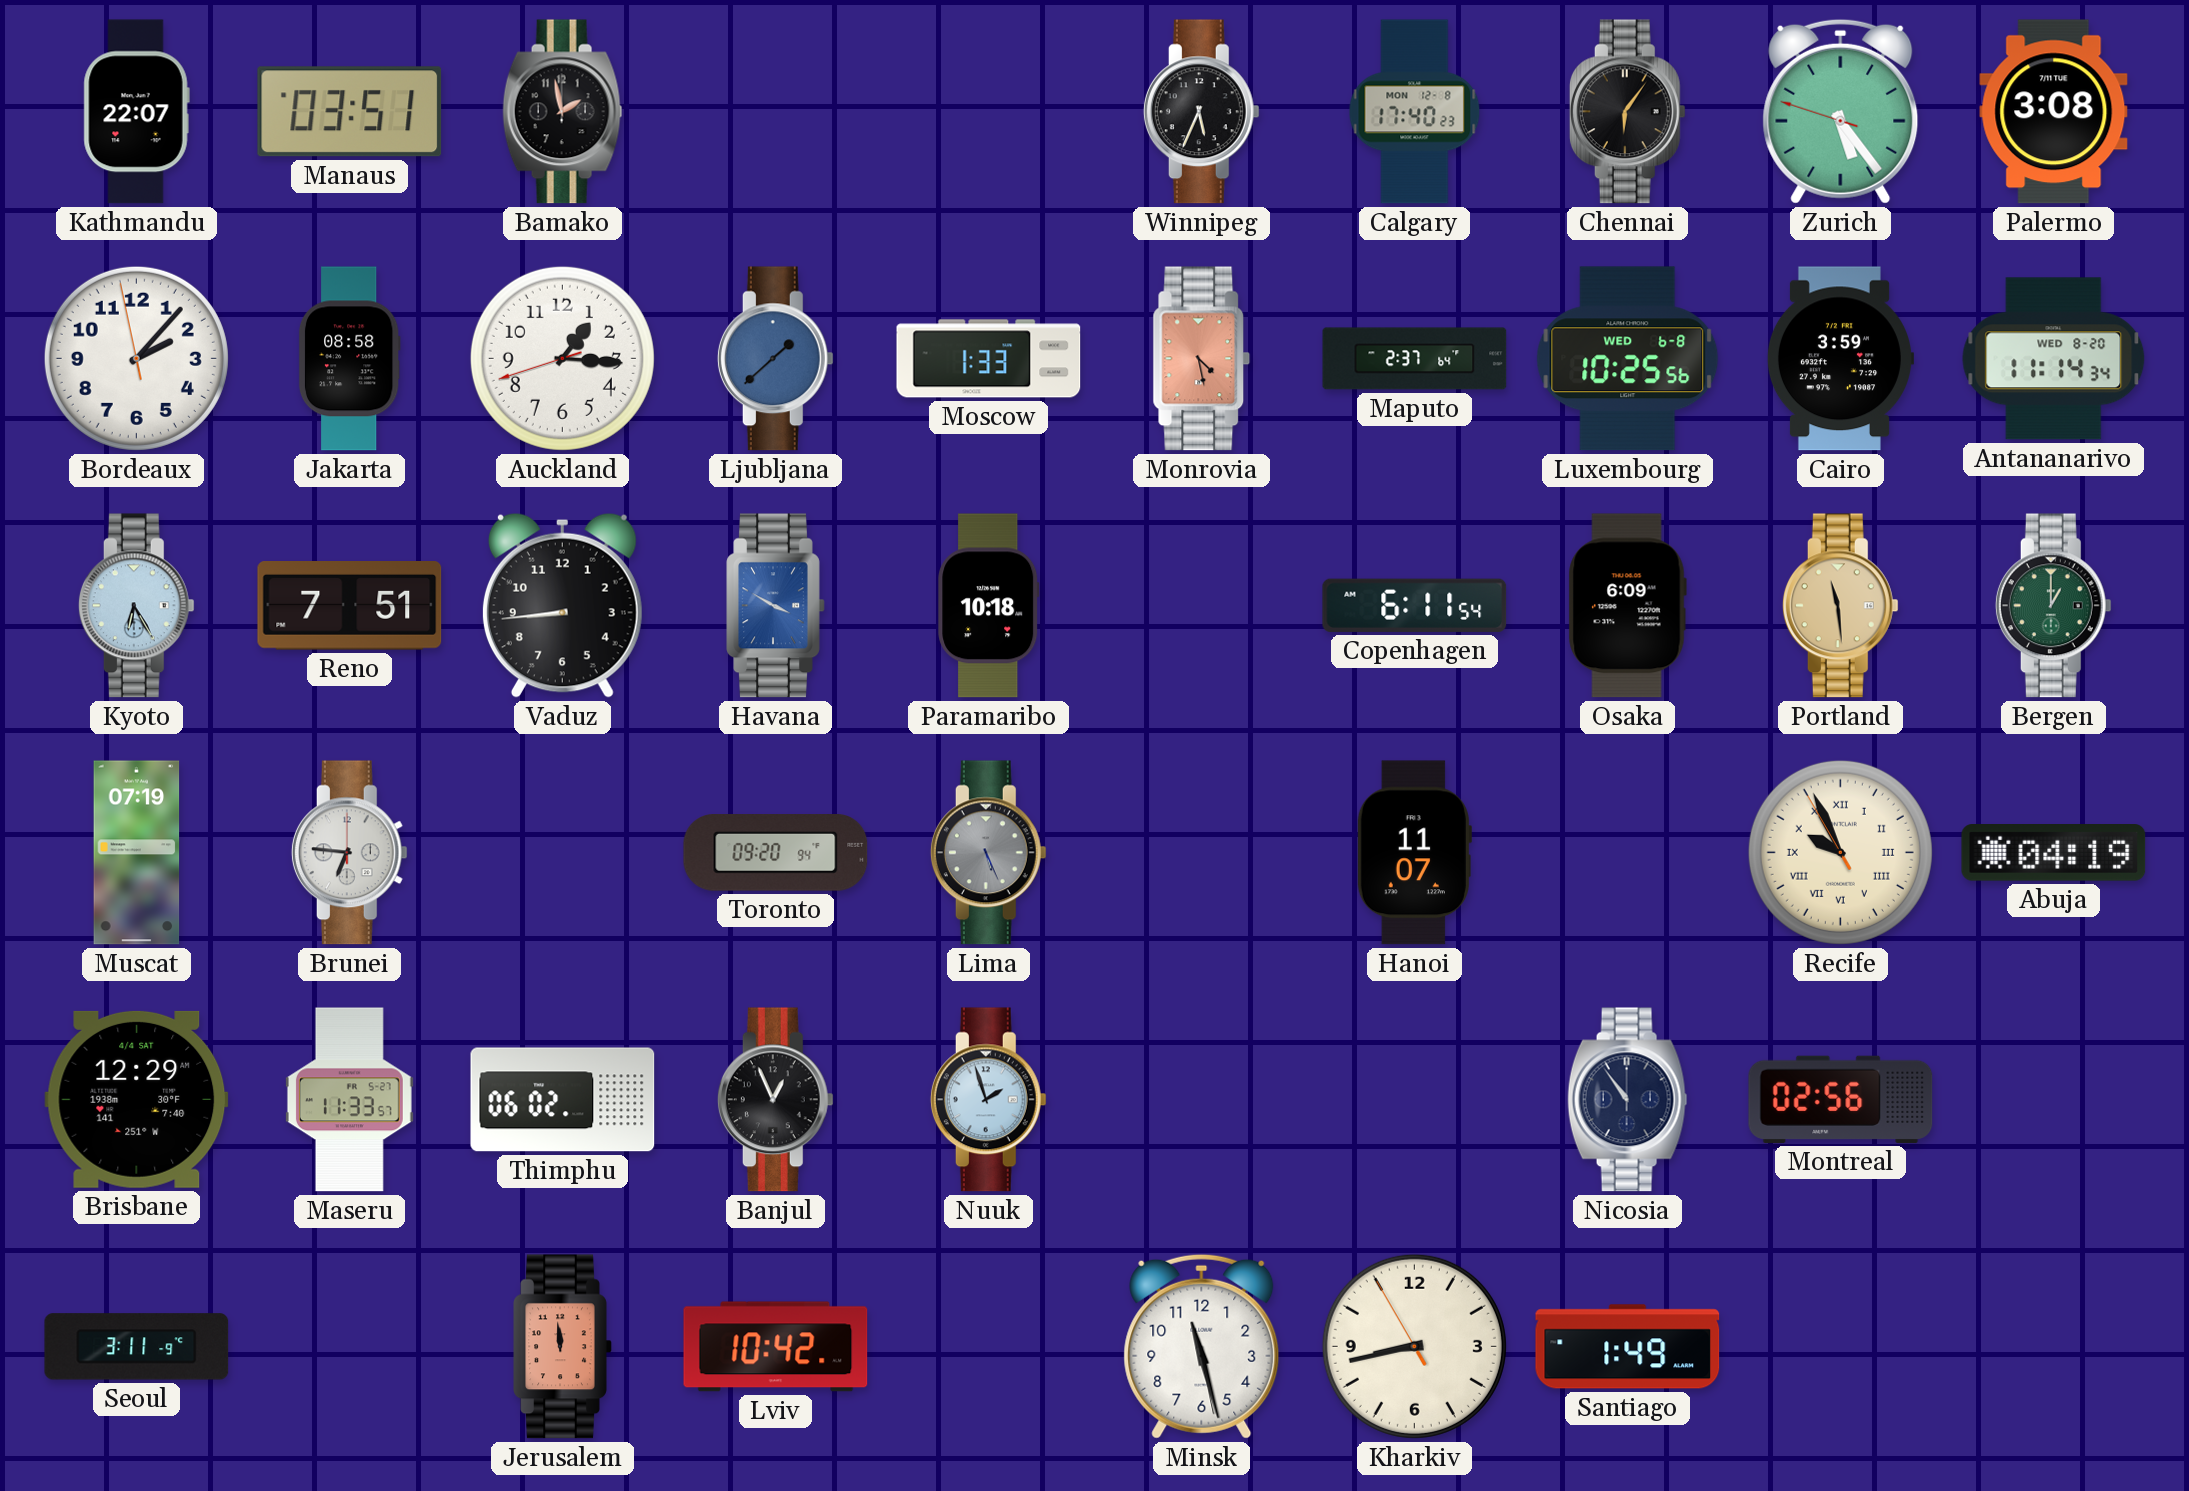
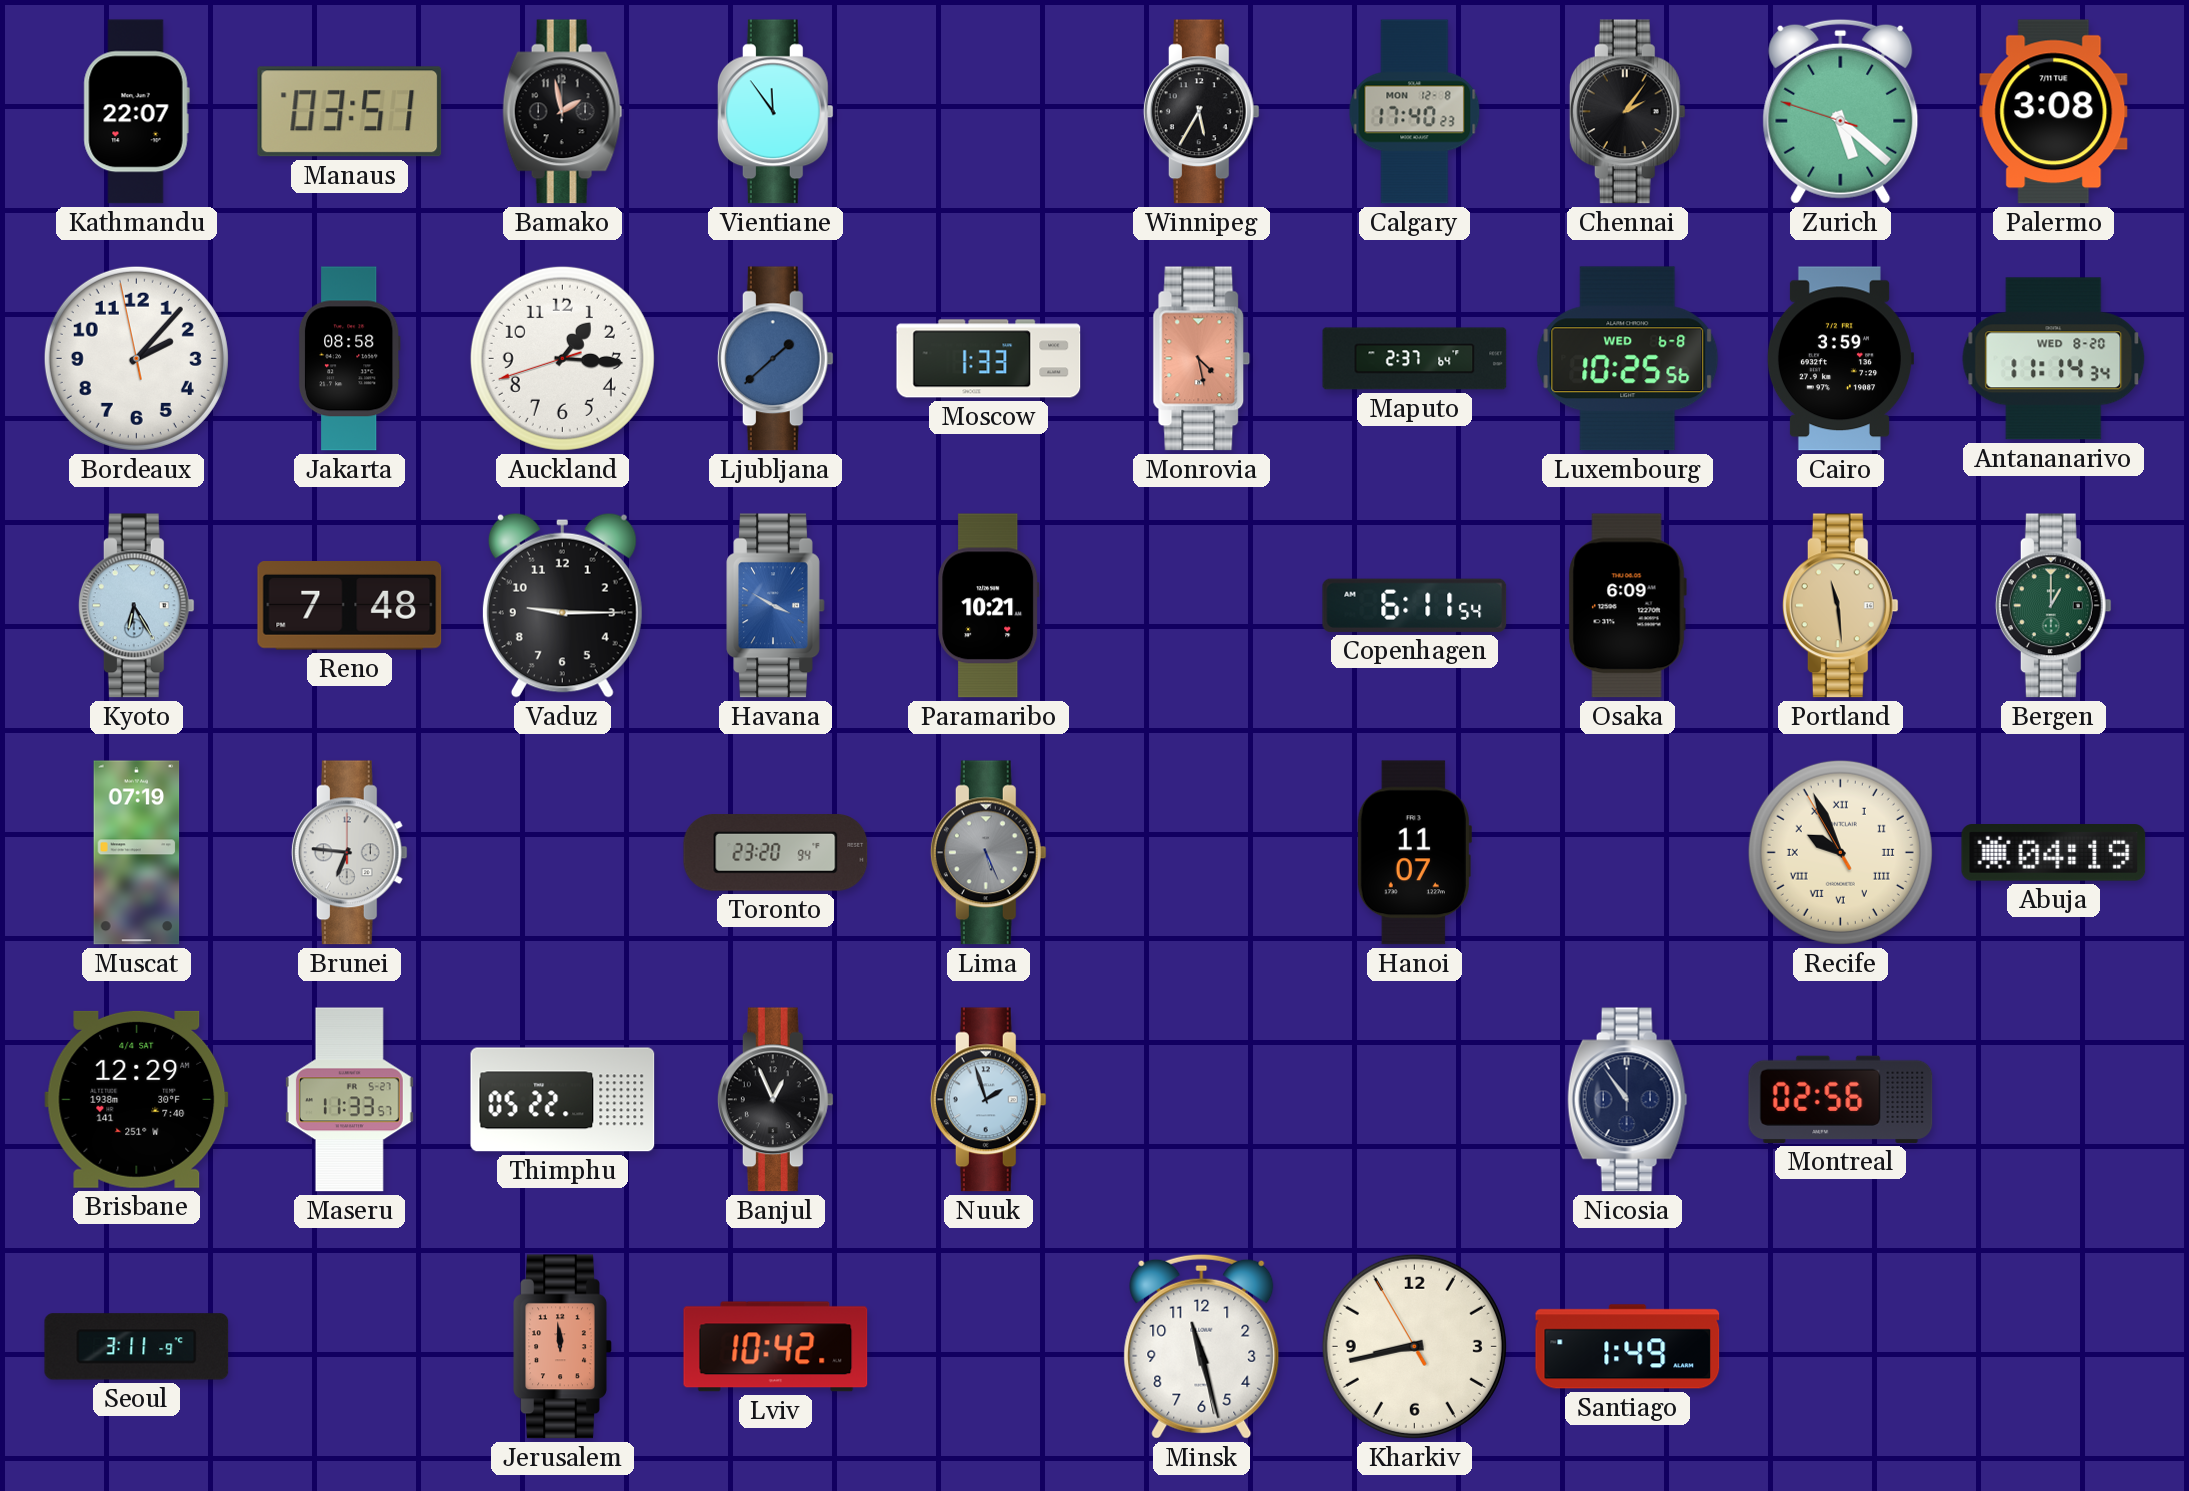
Vientiane: none -> 11:54
Winnipeg: 5:34 -> 5:35
Chennai: 6:06 -> 2:06
Zurich: 5:23 -> 5:21
Reno: 7:51 -> 7:48
Vaduz: 8:44 -> 9:15
Paramaribo: 10:18 -> 10:21
Toronto: 09:20 -> 23:20
Thimphu: 06:02 -> 05:22
